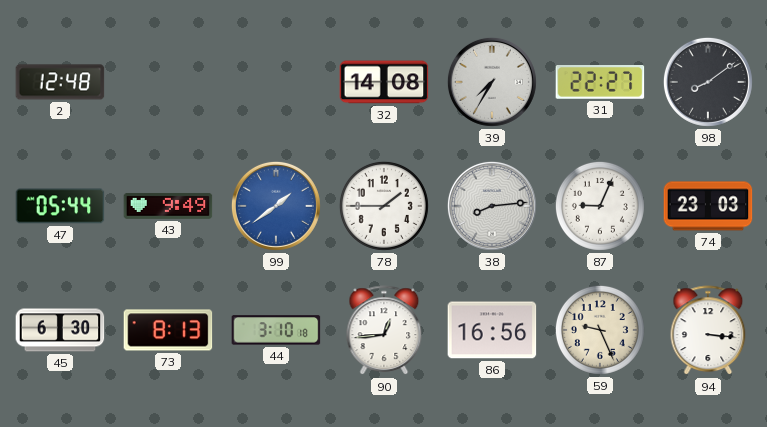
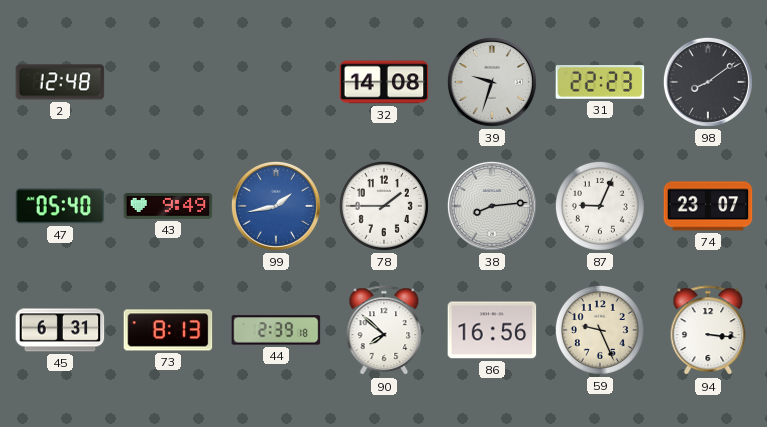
39: 7:35 -> 9:33
31: 22:27 -> 22:23
47: 05:44 -> 05:40
99: 1:39 -> 1:43
74: 23:03 -> 23:07
45: 6:30 -> 6:31
44: 3:10 -> 2:39
90: 12:44 -> 7:52
